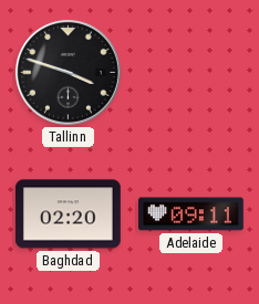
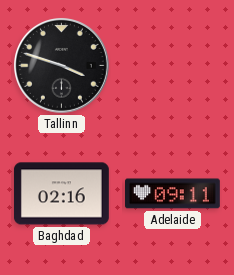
Baghdad: 02:20 -> 02:16
